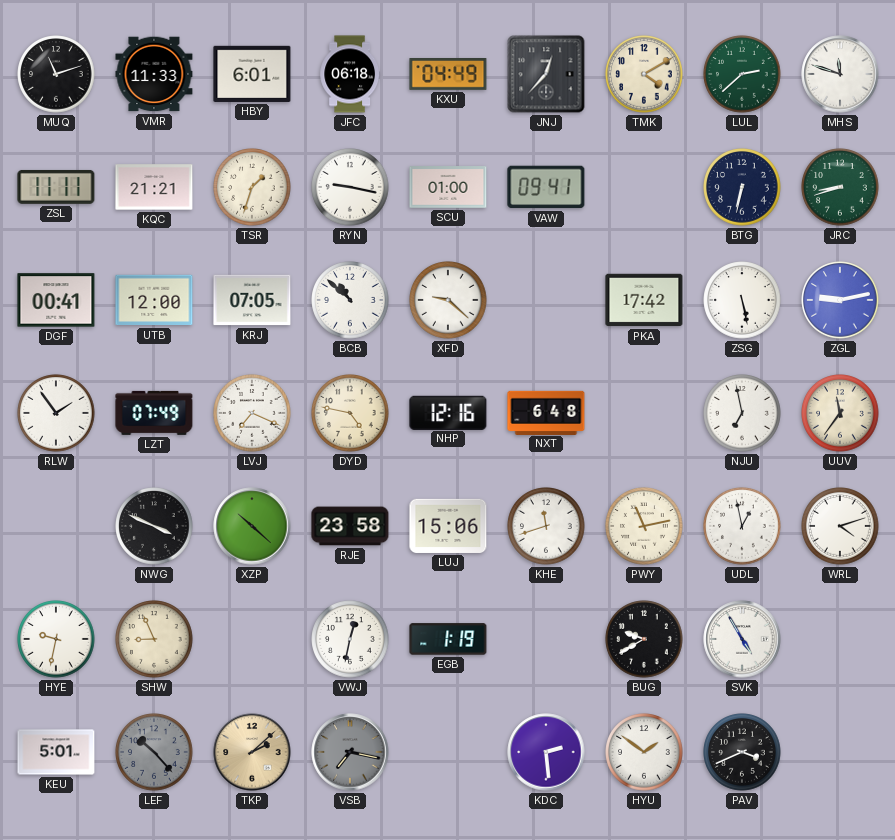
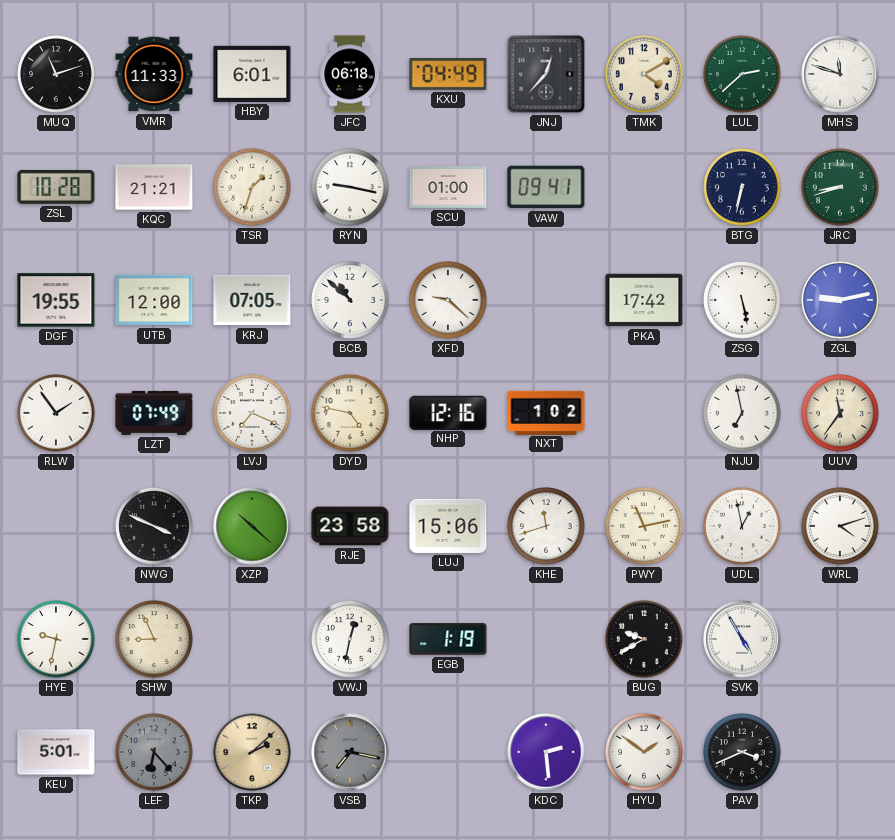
ZSL: 11:11 -> 10:28
DGF: 00:41 -> 19:55
NXT: 6:48 -> 1:02
LEF: 10:23 -> 6:23
